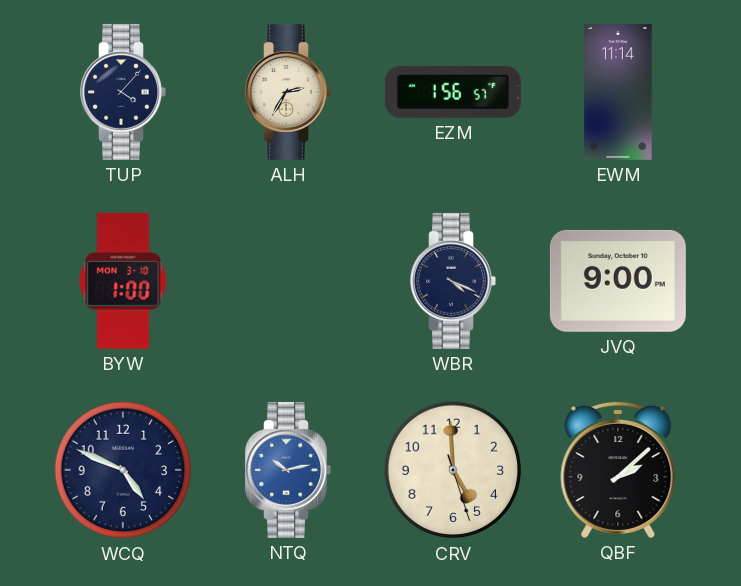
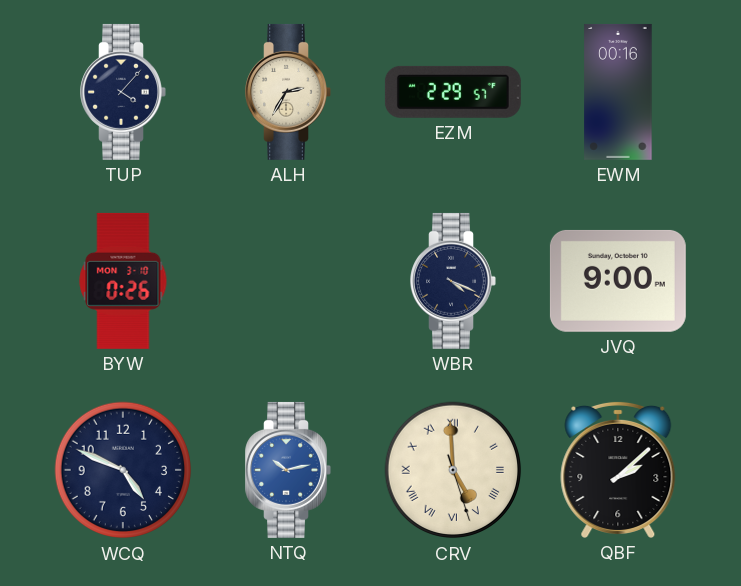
EZM: 1:56 -> 2:29
EWM: 11:14 -> 00:16
BYW: 1:00 -> 0:26
CRV numerals: Arabic -> Roman
